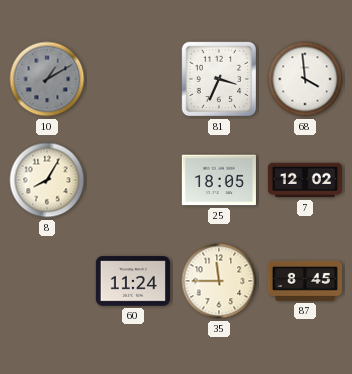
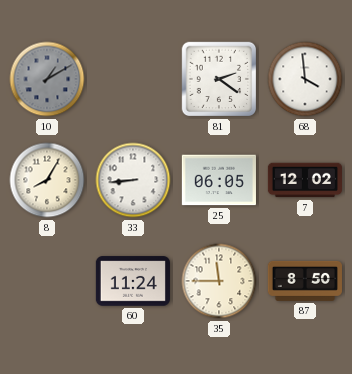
81: 3:34 -> 2:21
33: none -> 8:44
25: 18:05 -> 06:05
87: 8:45 -> 8:50
